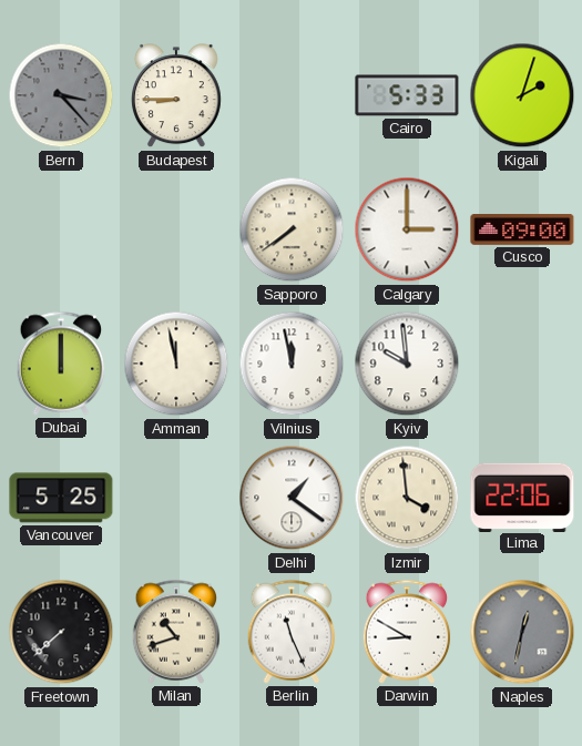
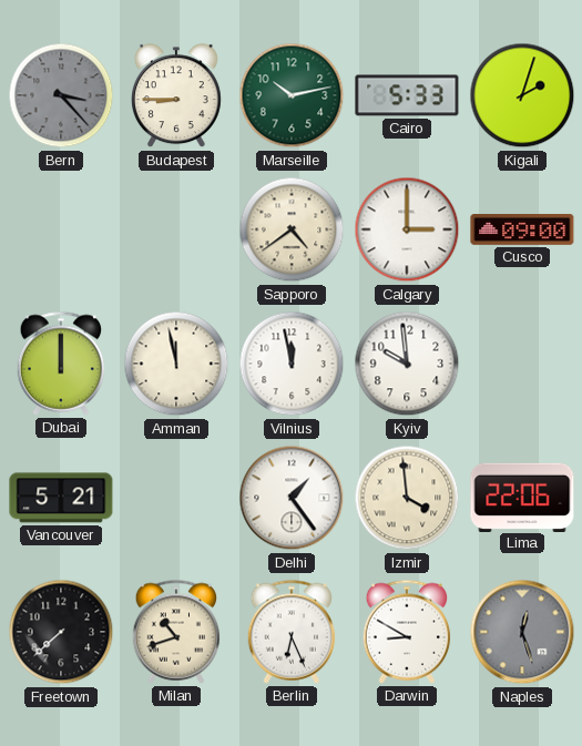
Marseille: none -> 10:13
Sapporo: 7:39 -> 4:39
Vancouver: 5:25 -> 5:21
Delhi: 1:21 -> 1:24
Berlin: 11:26 -> 6:26
Naples: 12:32 -> 12:27
